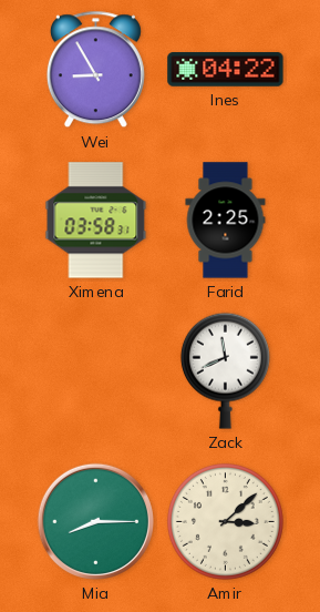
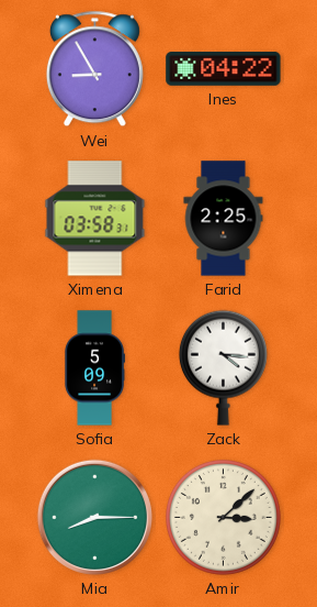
Sofia: none -> 5:09
Zack: 11:41 -> 4:16
